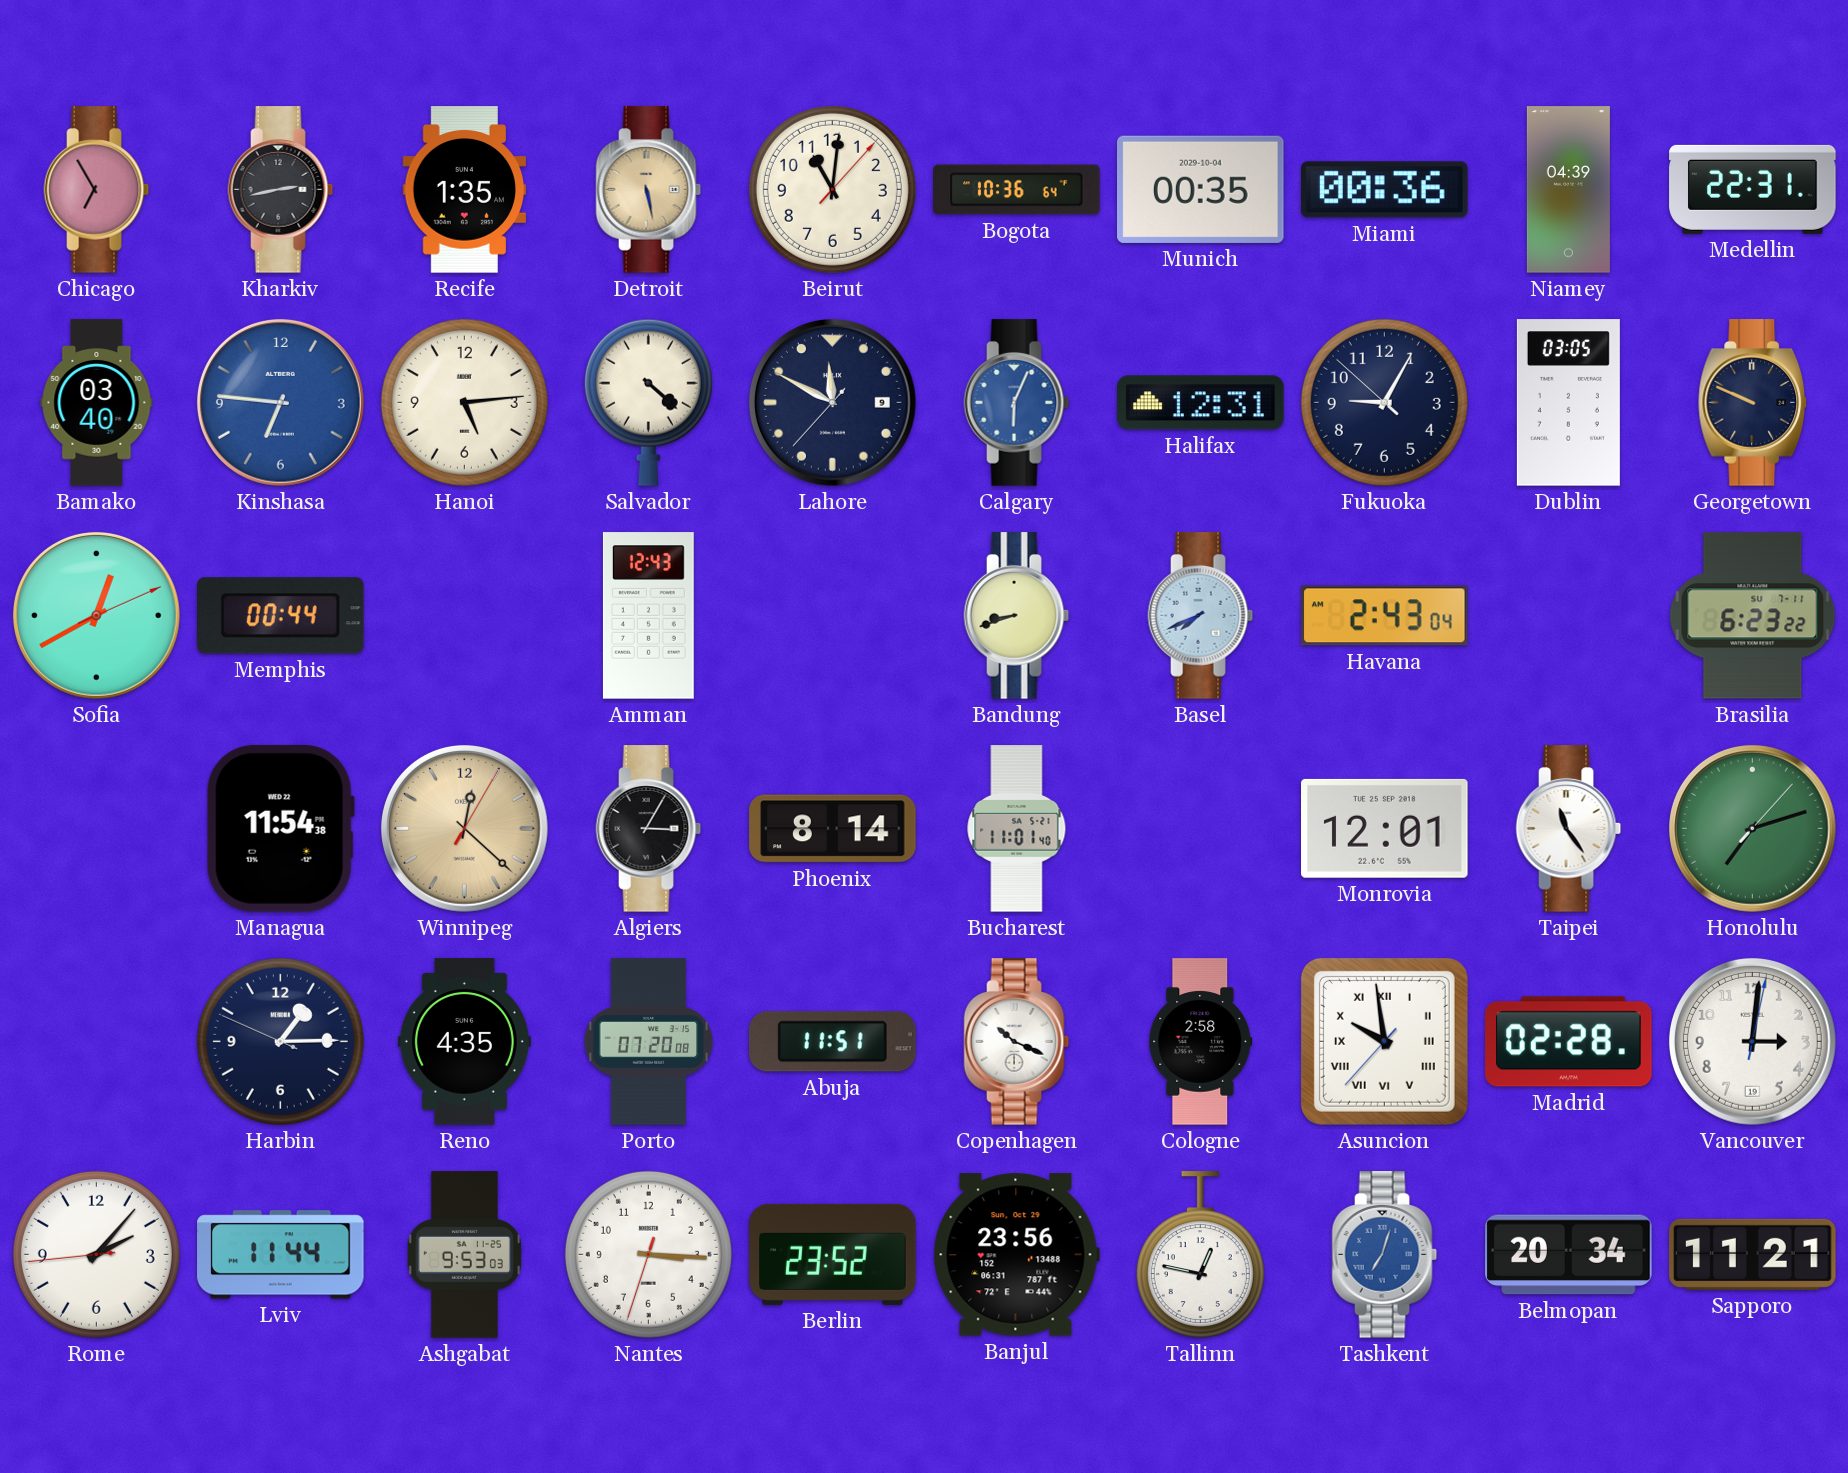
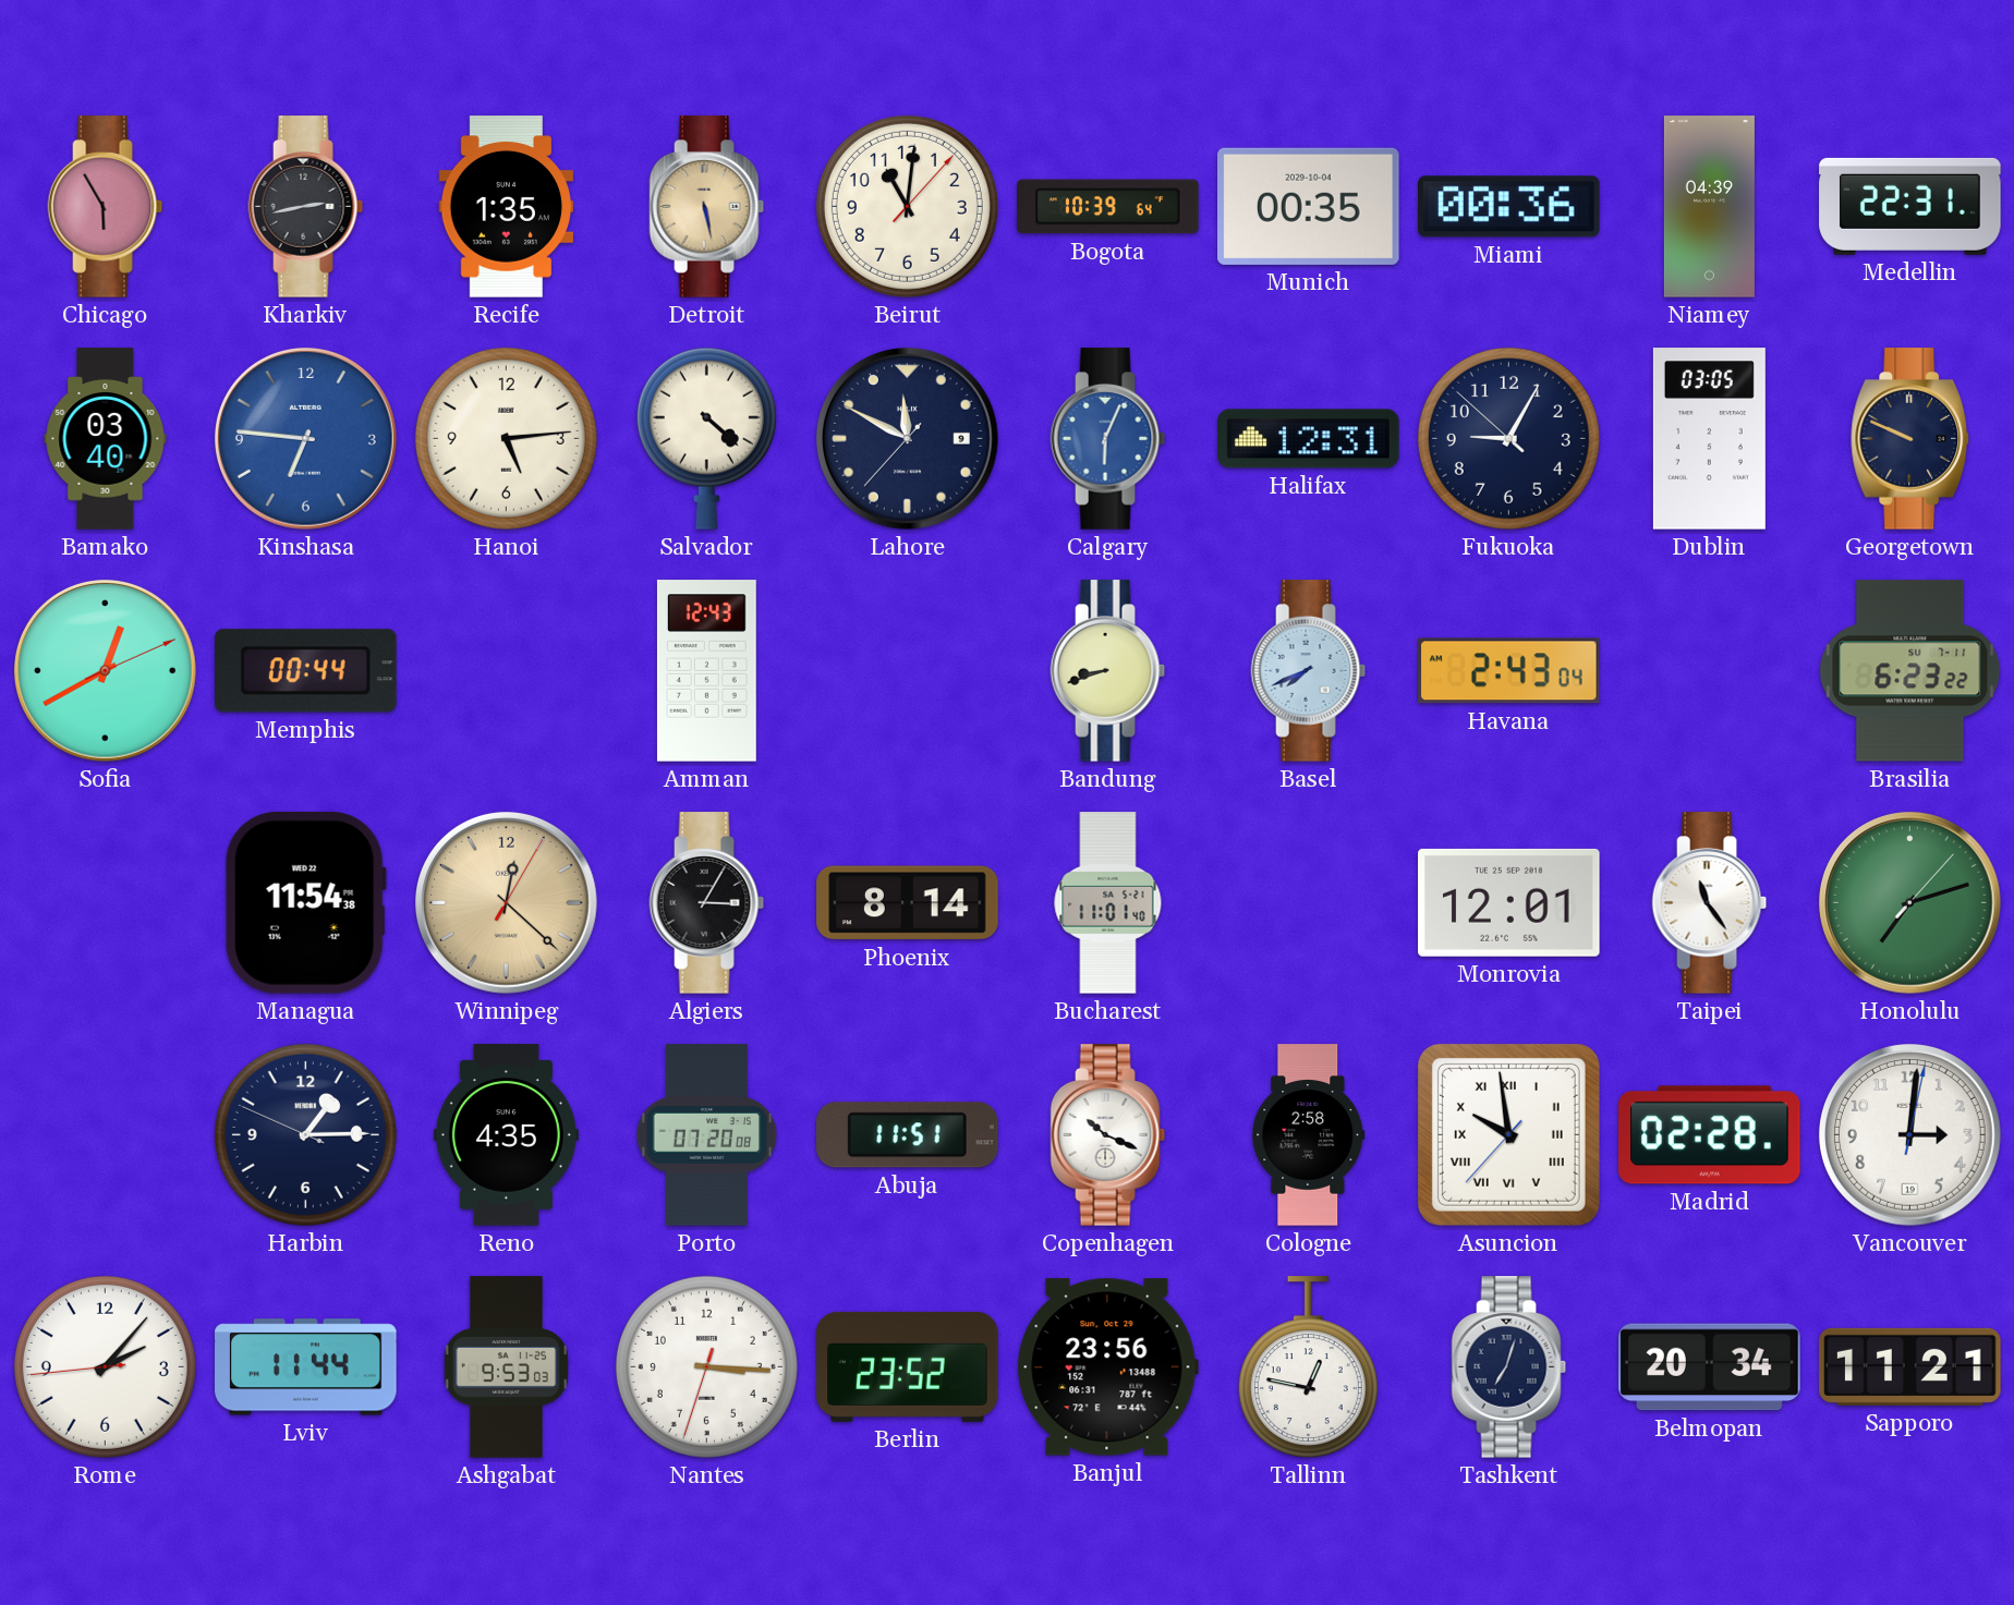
Chicago: 6:55 -> 5:55
Bogota: 10:36 -> 10:39
Tashkent dial: blue -> navy
